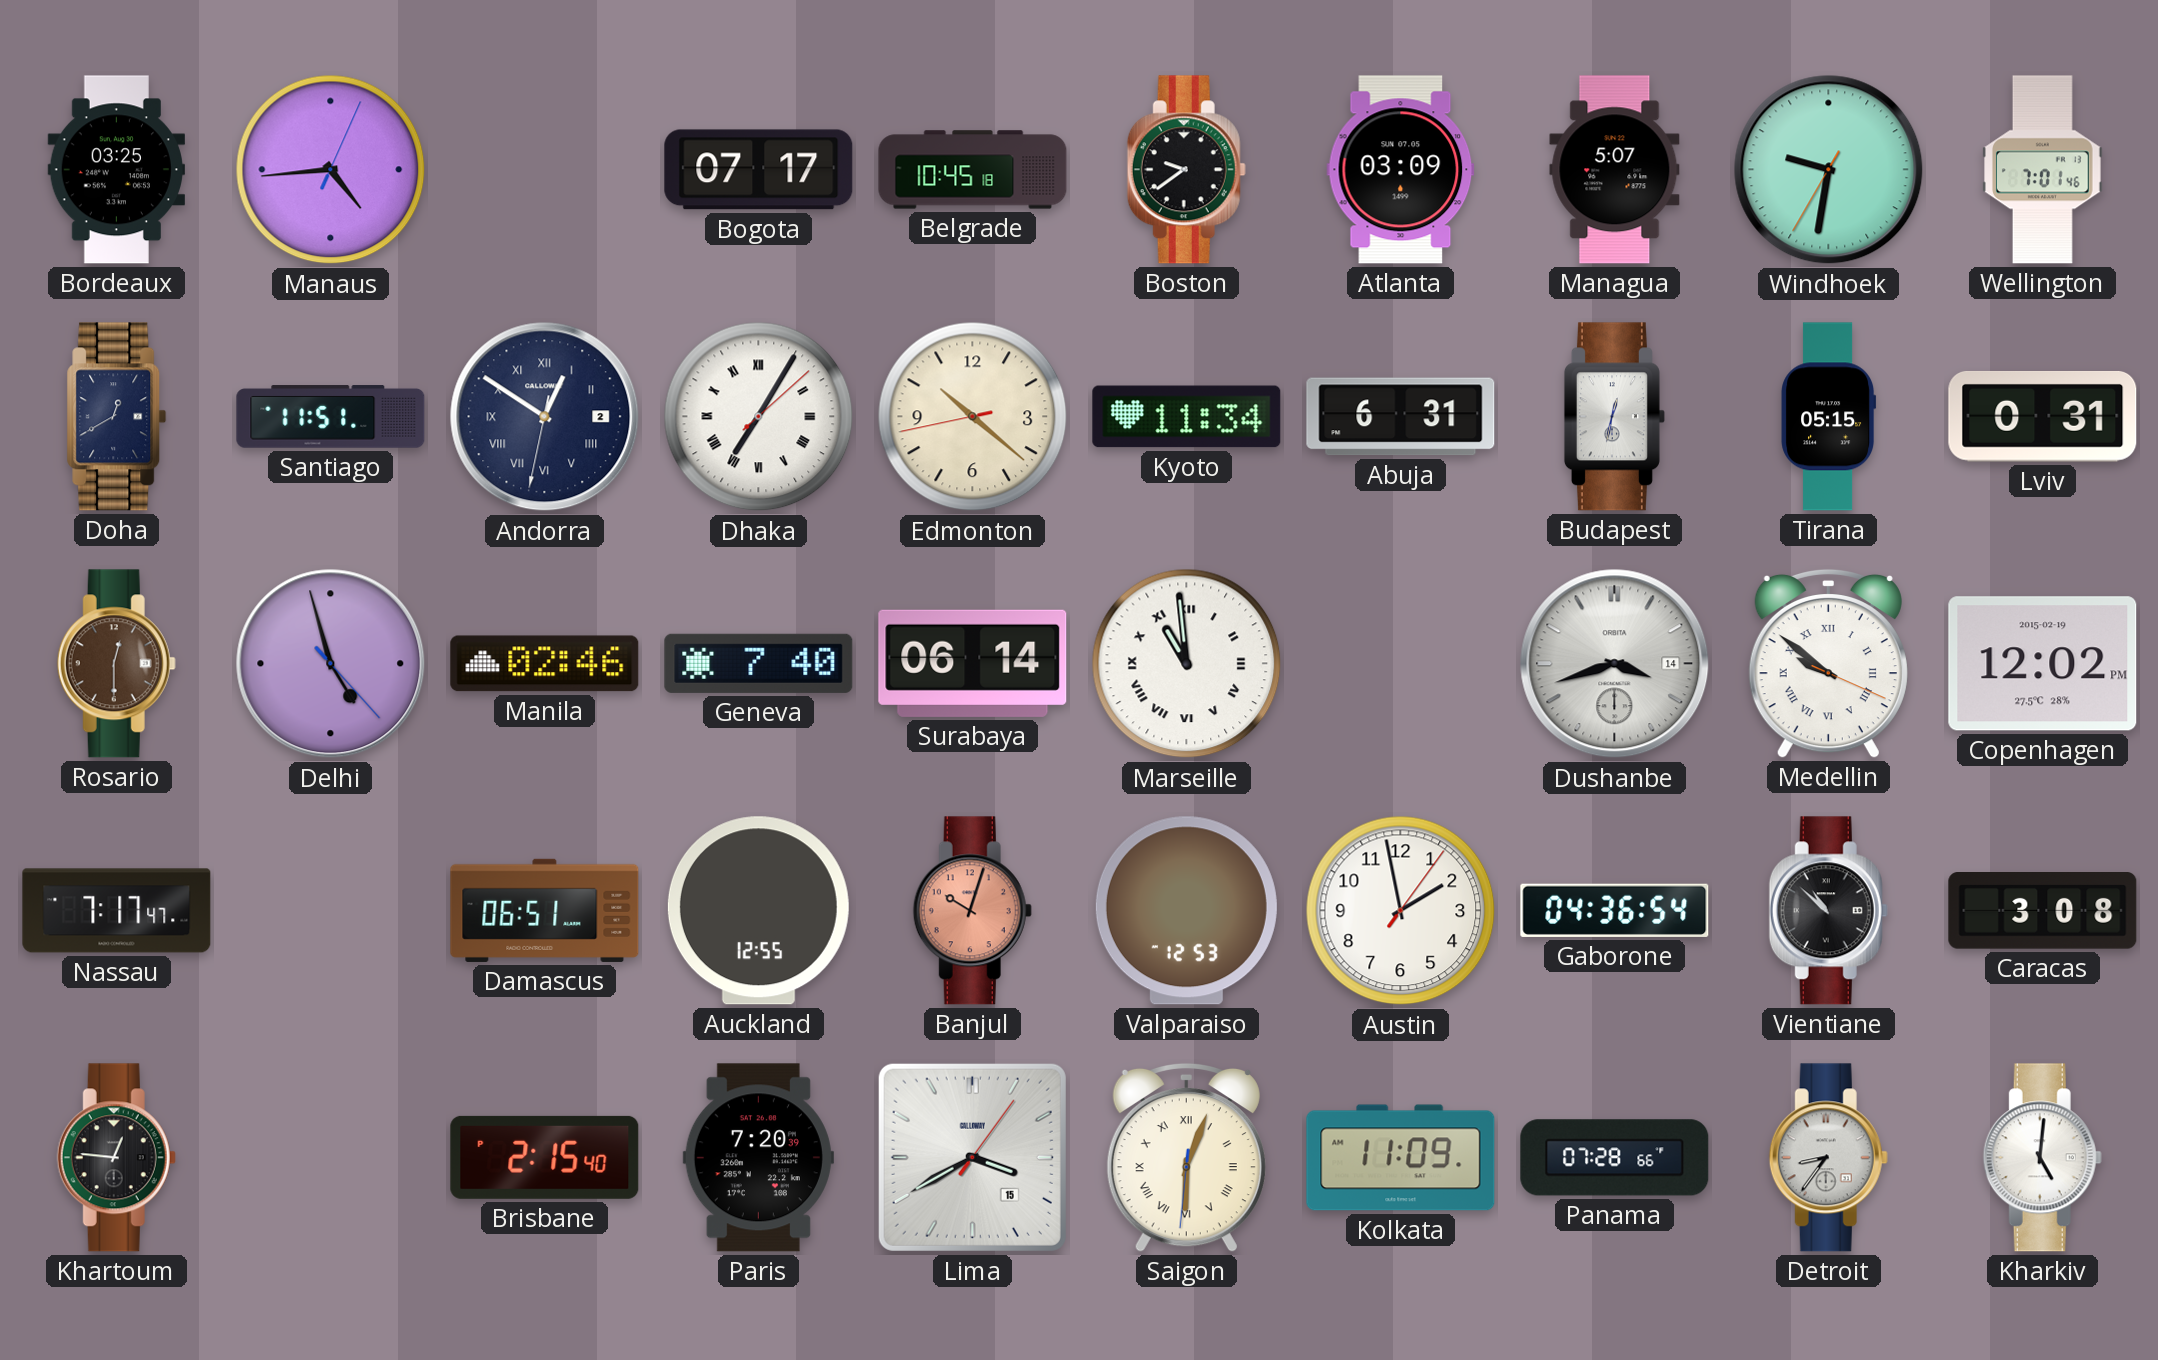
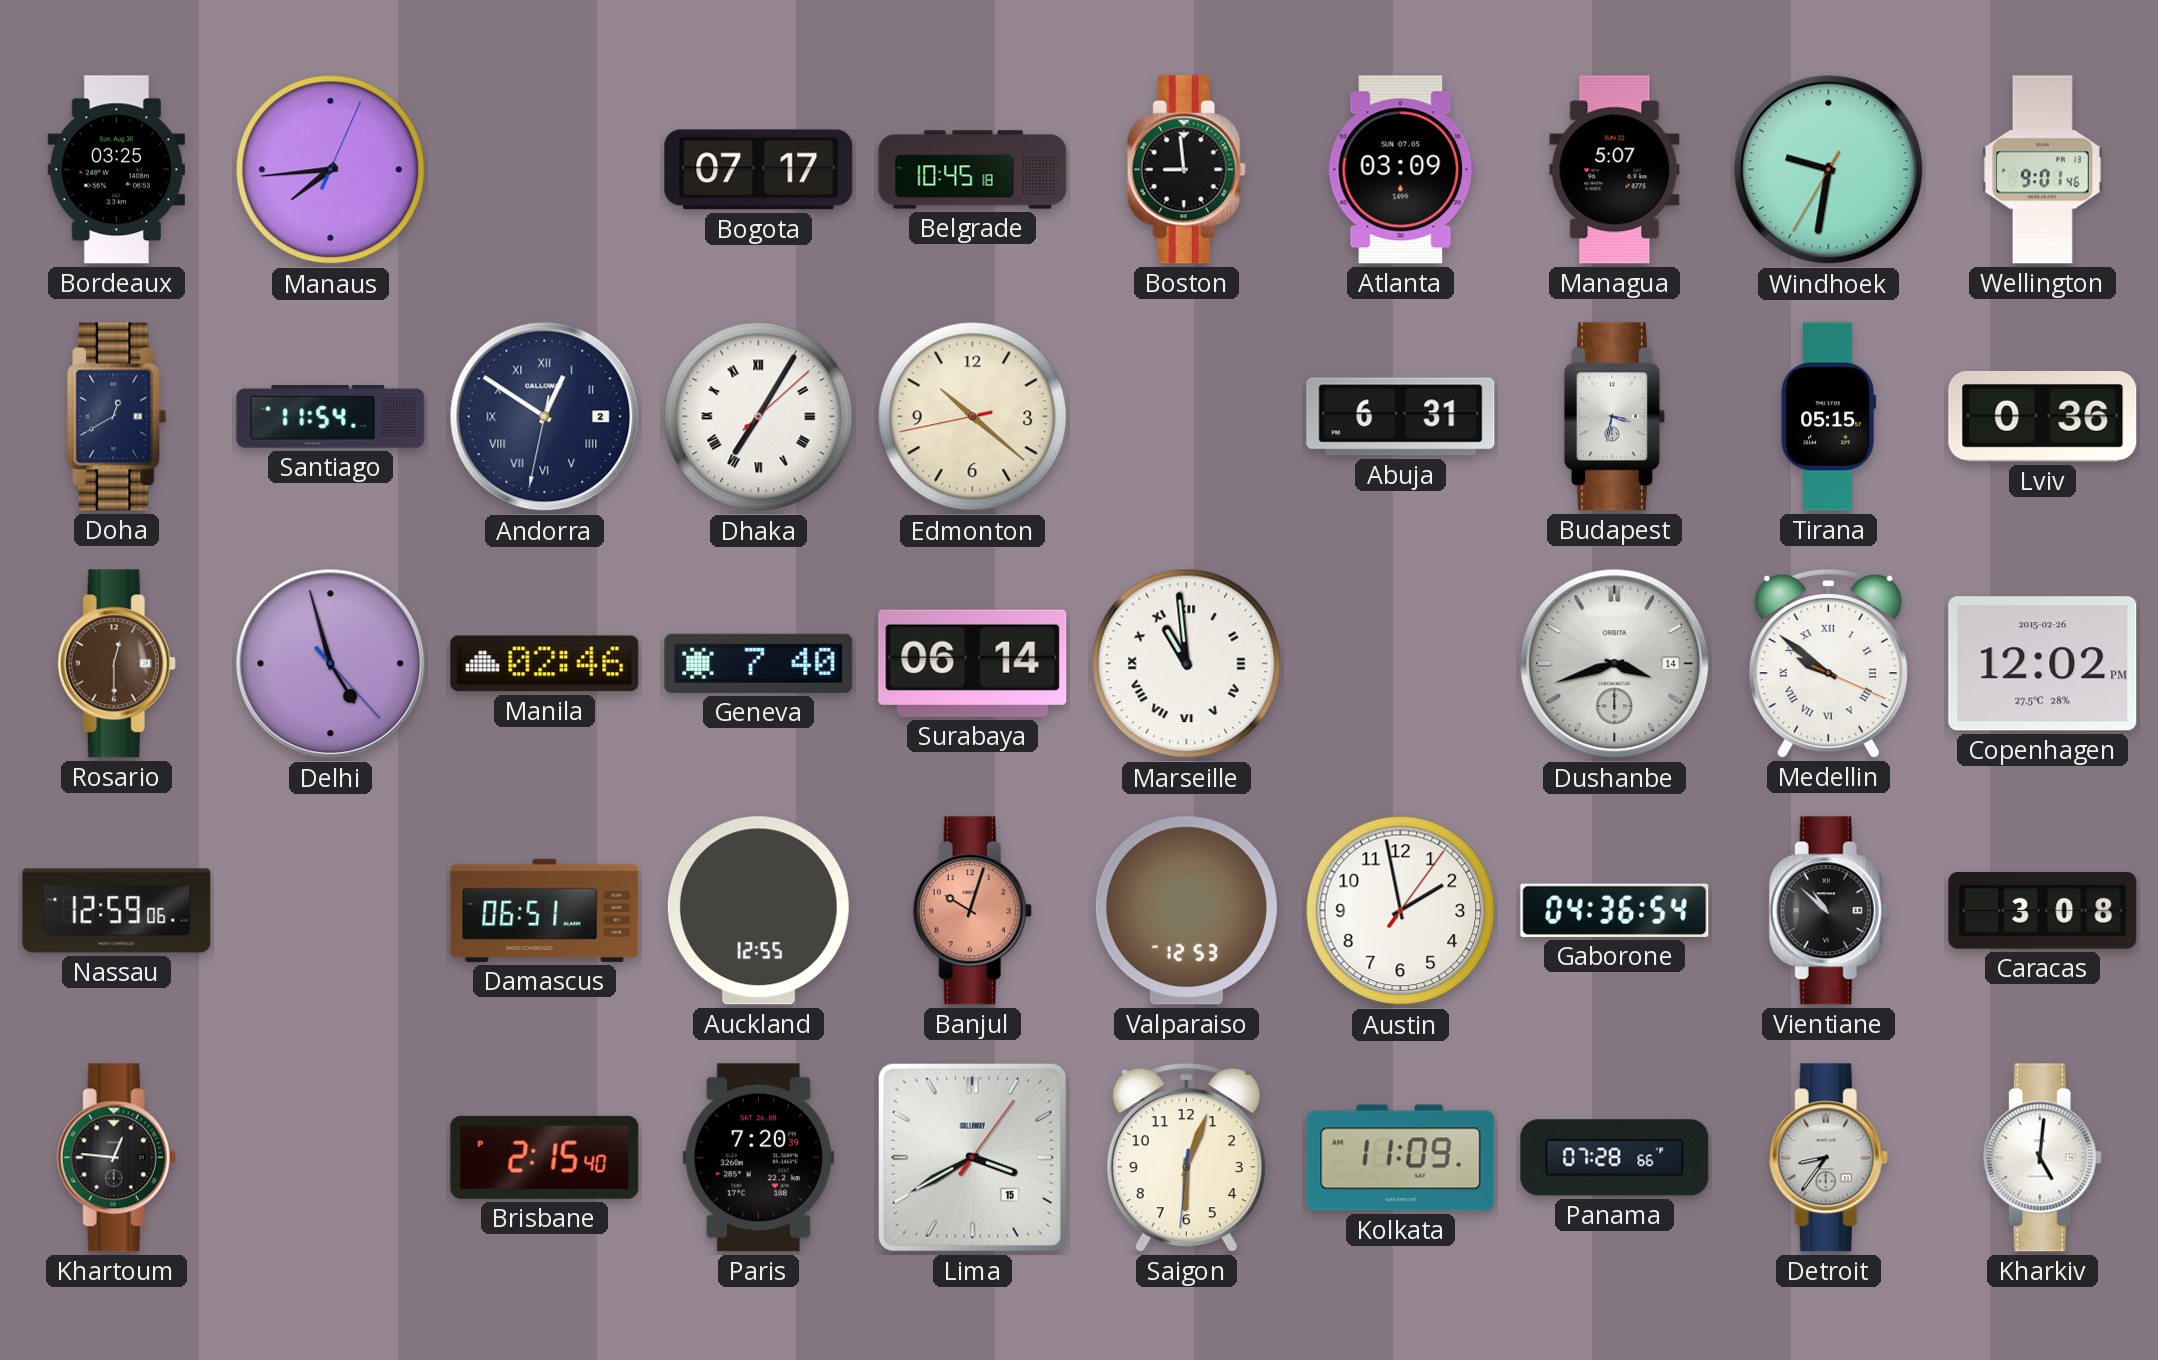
Manaus: 4:44 -> 7:44
Boston: 9:39 -> 8:59
Wellington: 7:01 -> 9:01
Santiago: 11:51 -> 11:54
Kyoto: 11:34 -> none
Budapest: 12:32 -> 3:32
Lviv: 0:31 -> 0:36
Copenhagen date: 2015-02-19 -> 2015-02-26
Nassau: 7:17 -> 12:59
Saigon numerals: Roman -> Arabic
